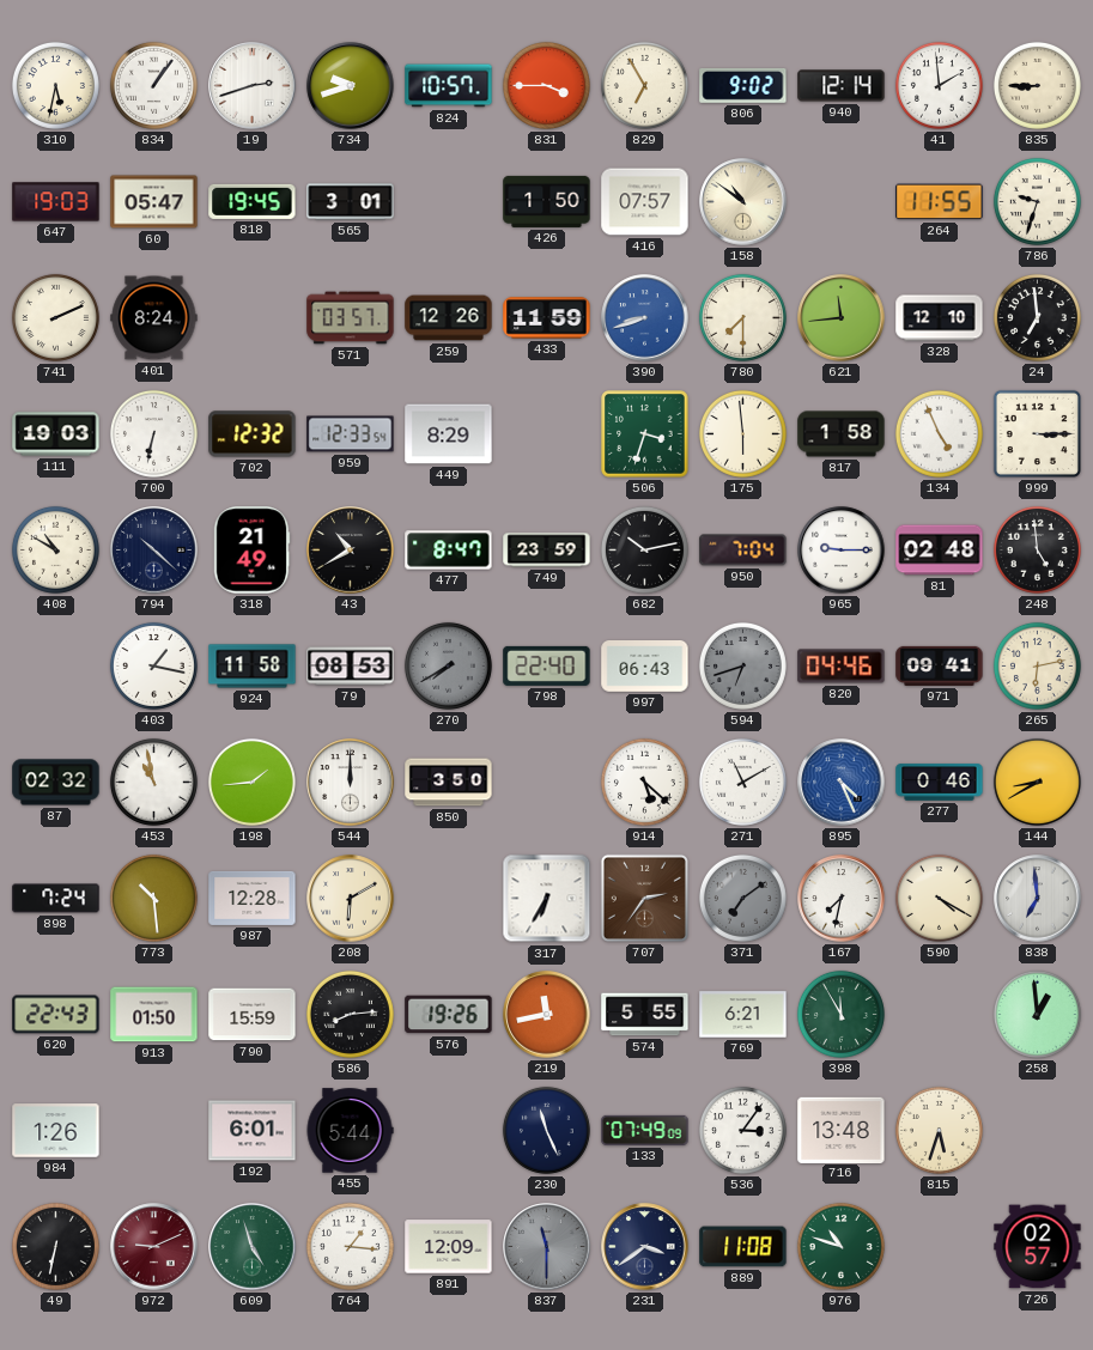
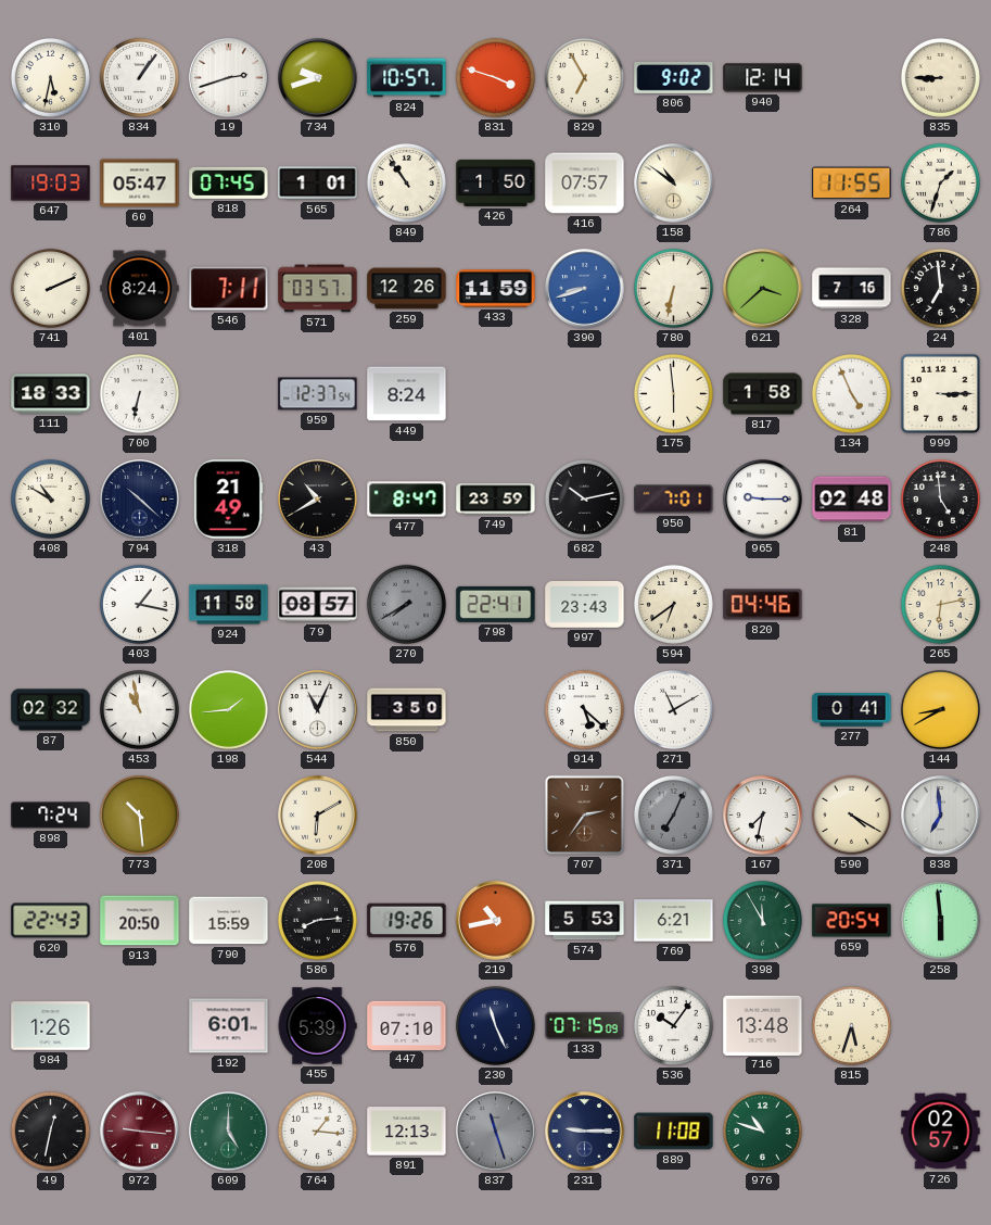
831: 3:45 -> 3:48
41: 1:59 -> none
818: 19:45 -> 07:45
565: 3:01 -> 1:01
849: none -> 10:54
786: 9:33 -> 1:33
546: none -> 7:11
780: 7:30 -> 6:32
621: 11:44 -> 3:38
328: 12:10 -> 7:16
111: 19:03 -> 18:33
702: 12:32 -> none
959: 12:33 -> 12:37
449: 8:29 -> 8:24
506: 3:33 -> none
950: 7:04 -> 7:01
79: 08:53 -> 08:57
798: 22:40 -> 22:41
997: 06:43 -> 23:43
594: 6:42 -> 6:39
594 dial: grey -> cream
971: 09:41 -> none
544: 12:00 -> 11:04
895: 4:26 -> none
277: 0:46 -> 0:41
987: 12:28 -> none
317: 6:35 -> none
371: 7:09 -> 7:04
913: 01:50 -> 20:50
219: 11:43 -> 10:43
574: 5:55 -> 5:53
659: none -> 20:54
258: 12:59 -> 5:59
455: 5:44 -> 5:39
447: none -> 07:10
133: 07:49 -> 07:15
536: 3:06 -> 10:06
49: 6:32 -> 12:32
972: 9:11 -> 9:16
609: 4:57 -> 5:00
891: 12:09 -> 12:13
837: 11:30 -> 11:27
231: 3:39 -> 9:15
